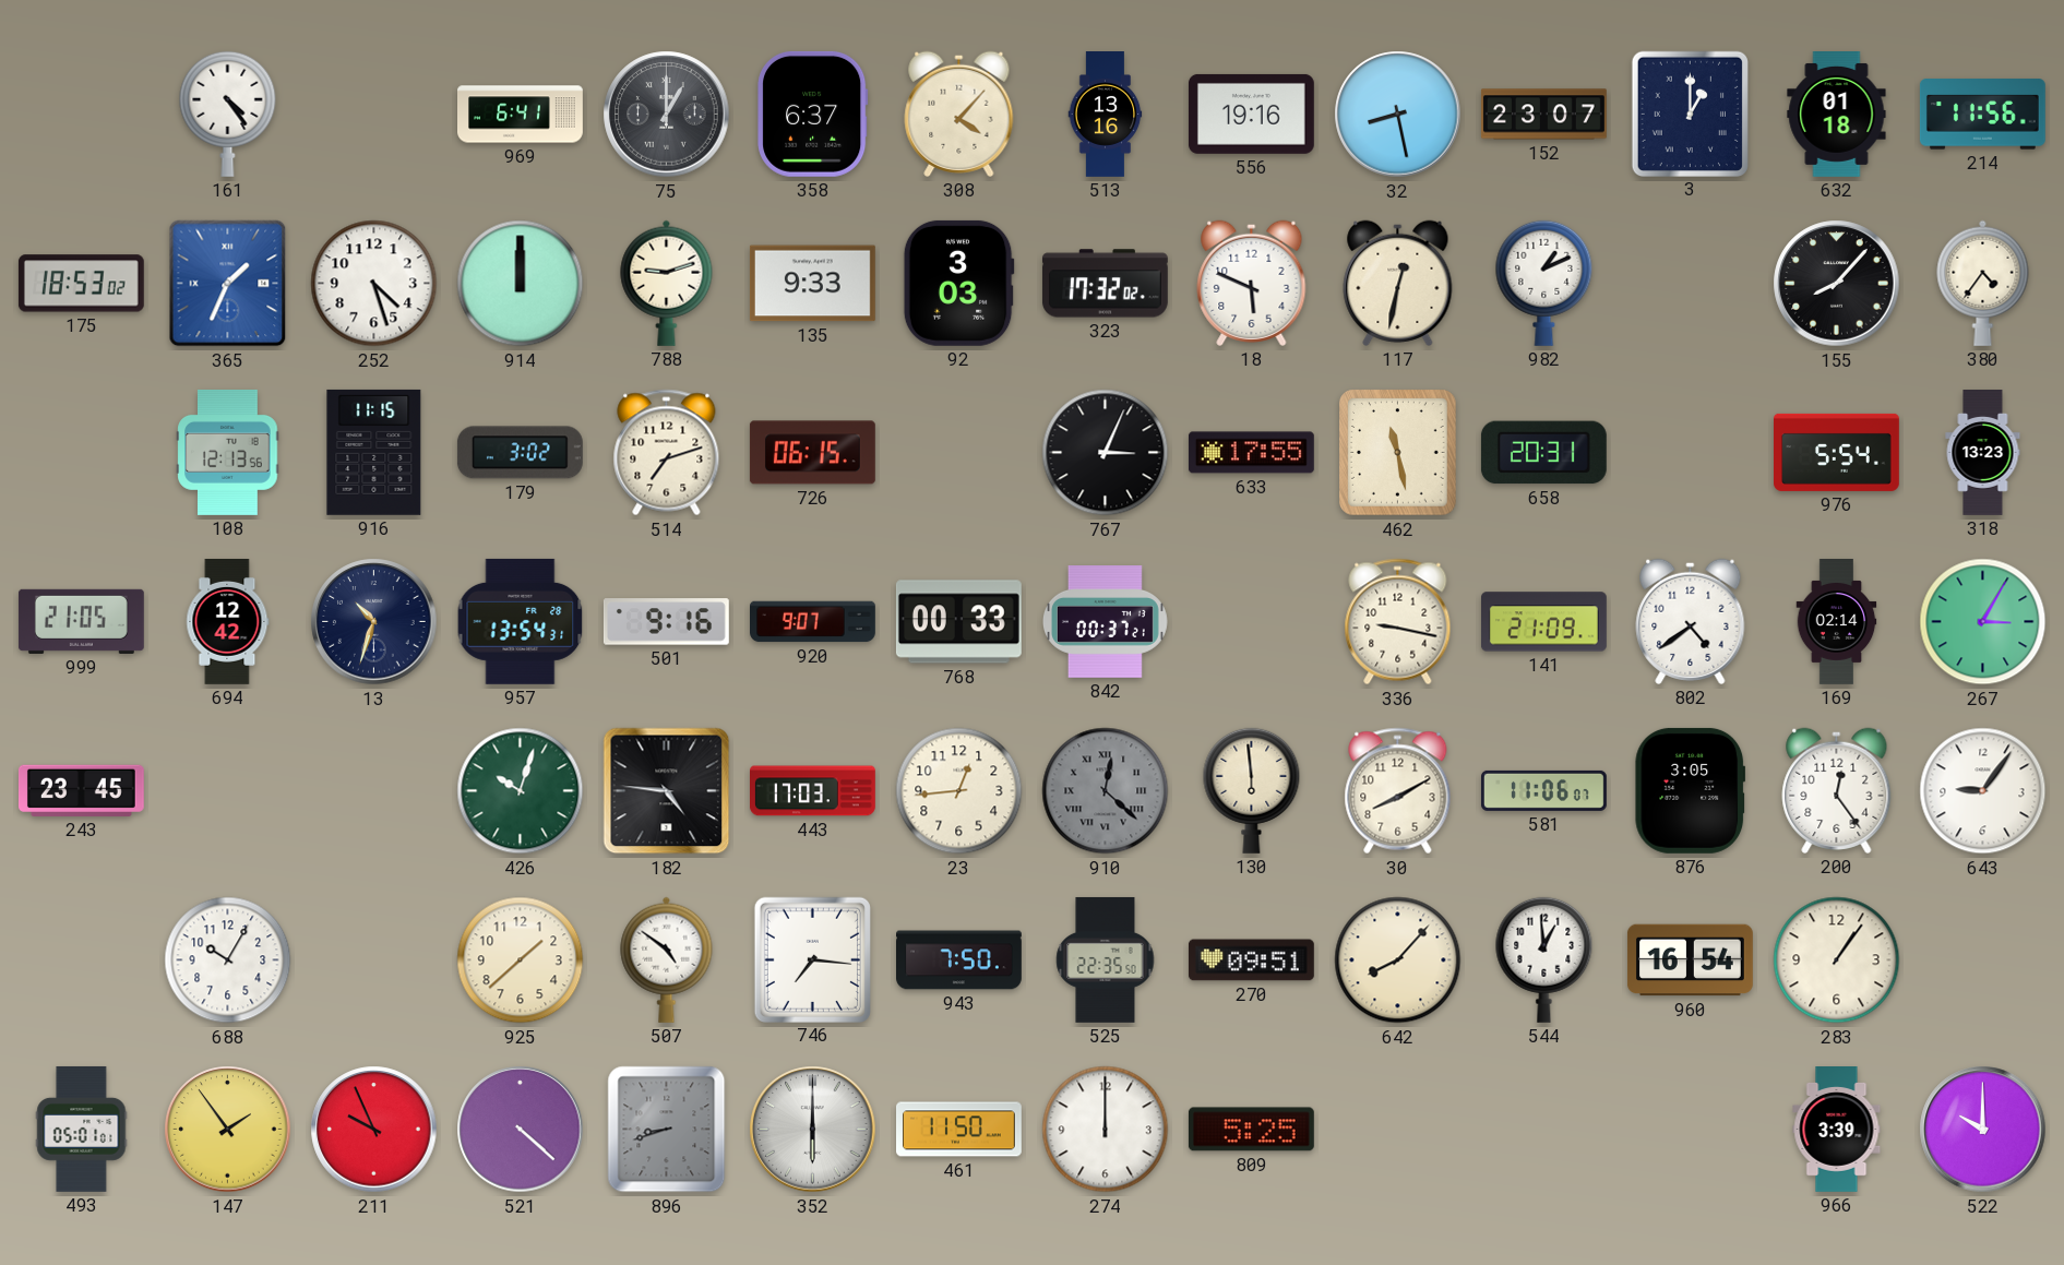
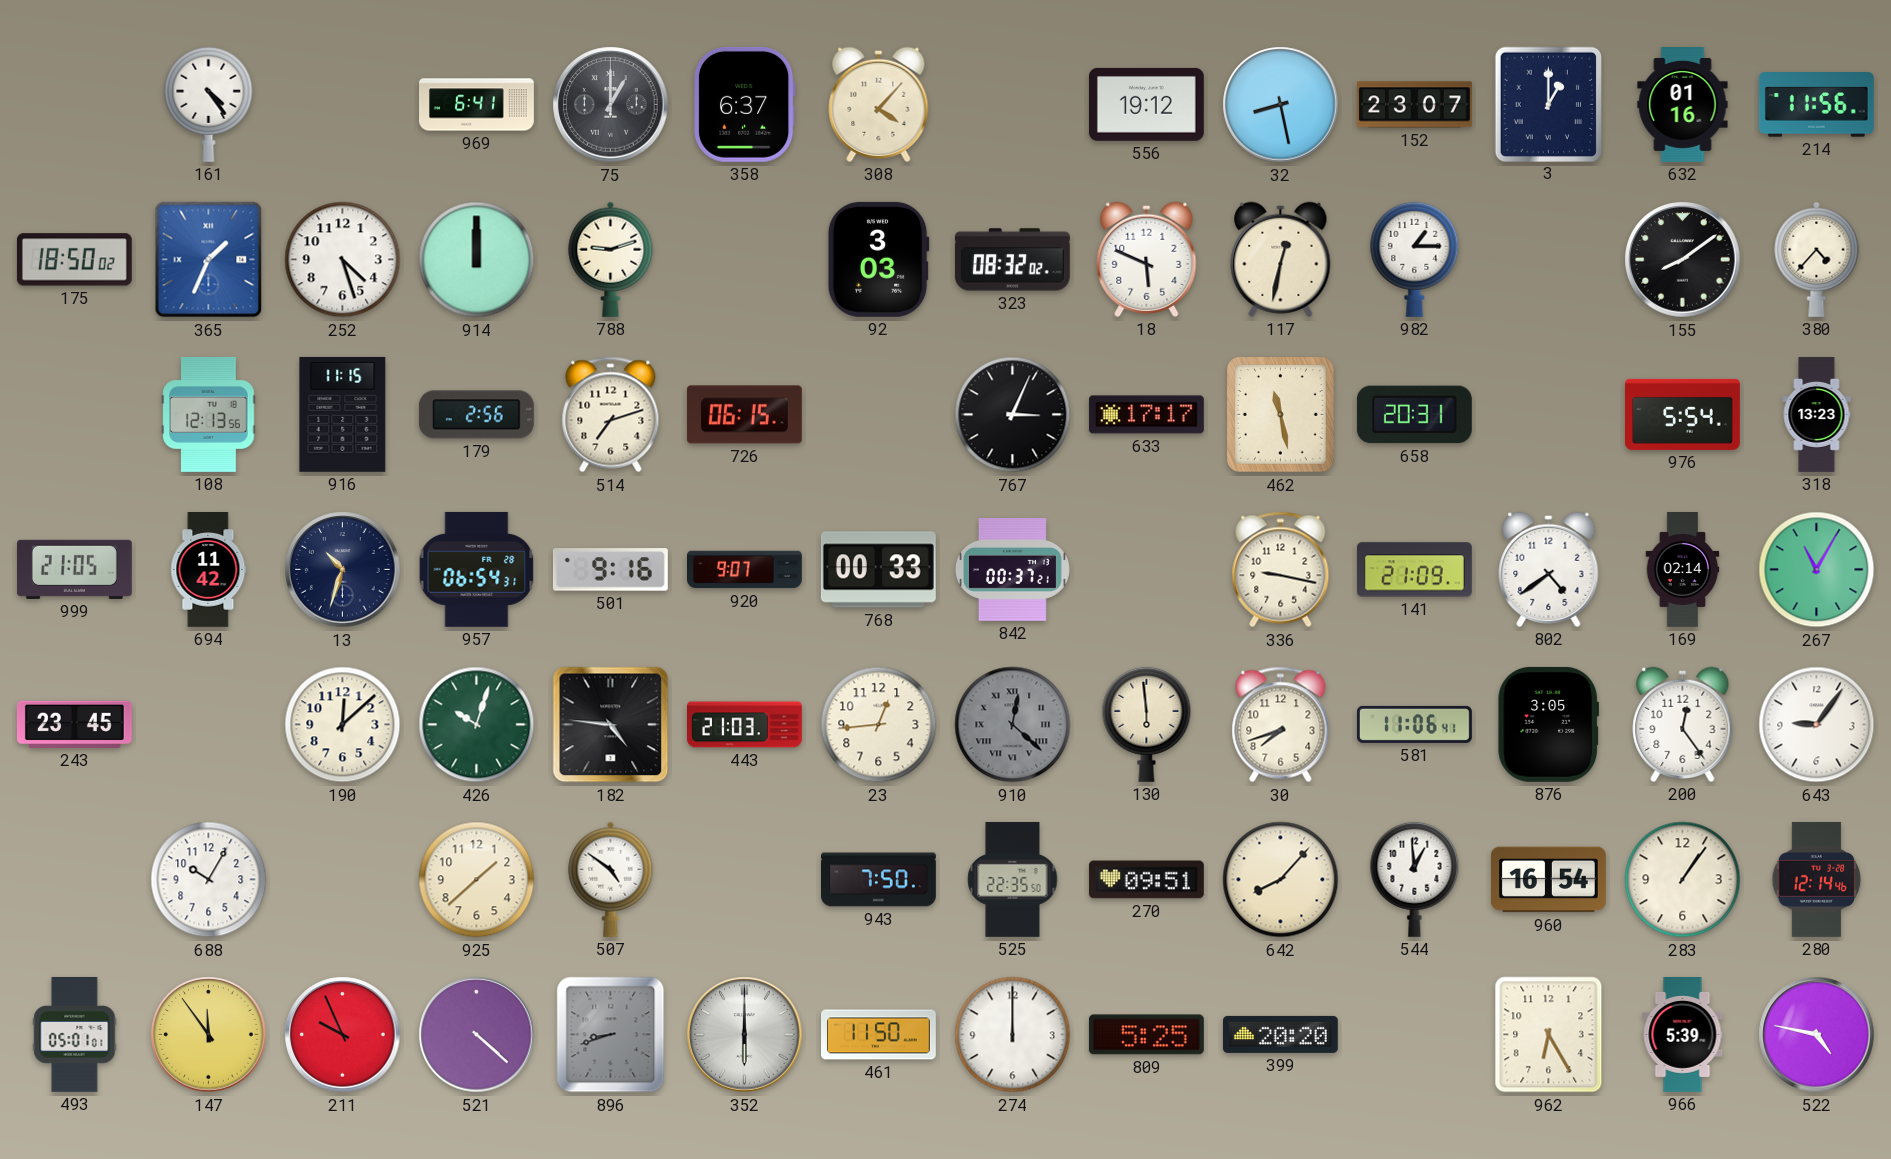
513: 13:16 -> none
556: 19:16 -> 19:12
632: 01:18 -> 01:16
175: 18:53 -> 18:50
135: 9:33 -> none
323: 17:32 -> 08:32
982: 1:11 -> 1:15
155: 8:07 -> 8:09
380: 4:36 -> 4:37
179: 3:02 -> 2:56
633: 17:55 -> 17:17
694: 12:42 -> 11:42
957: 13:54 -> 06:54
267: 3:05 -> 11:05
190: none -> 12:08
443: 17:03 -> 21:03
30: 8:10 -> 7:42
581: 11:06:07 -> 11:06:41
746: 7:16 -> none
280: none -> 12:14
147: 1:54 -> 11:54
399: none -> 20:20
962: none -> 6:25
966: 3:39 -> 5:39
522: 10:00 -> 4:47
